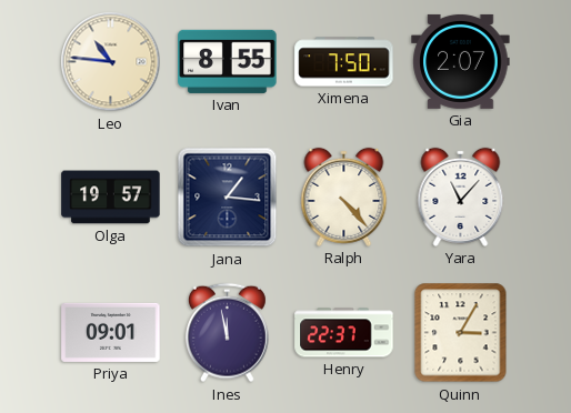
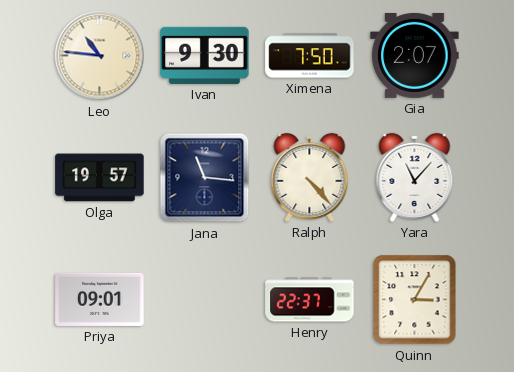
Ivan: 8:55 -> 9:30
Jana: 1:16 -> 11:16
Ines: 11:58 -> none
